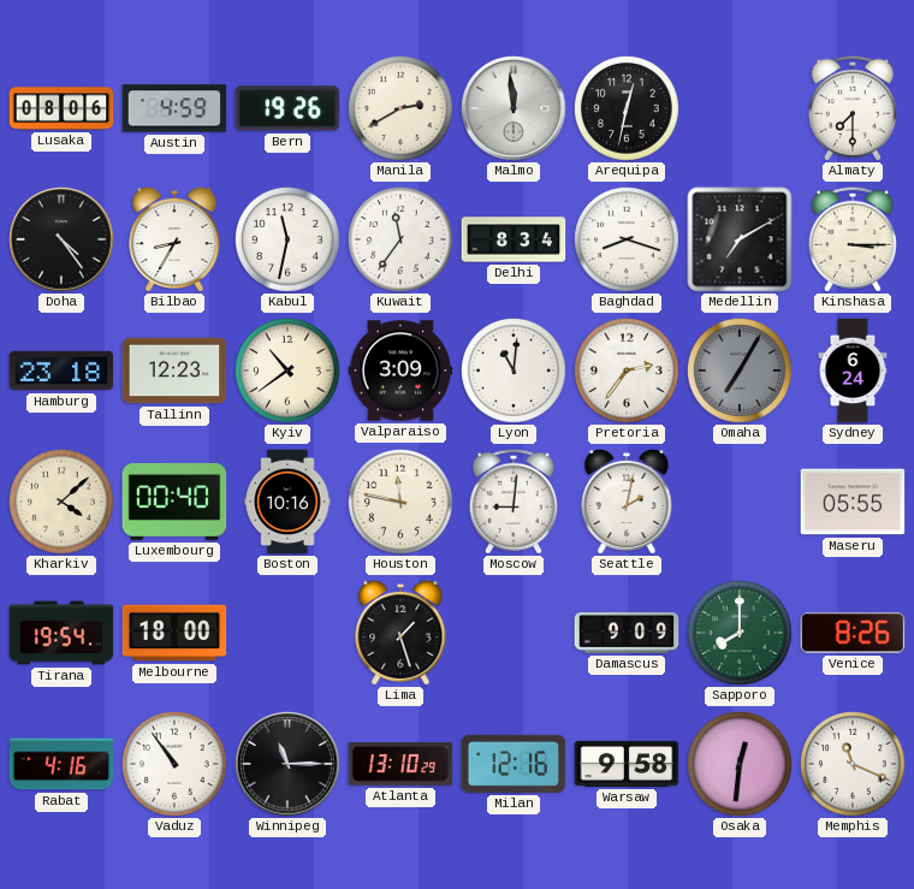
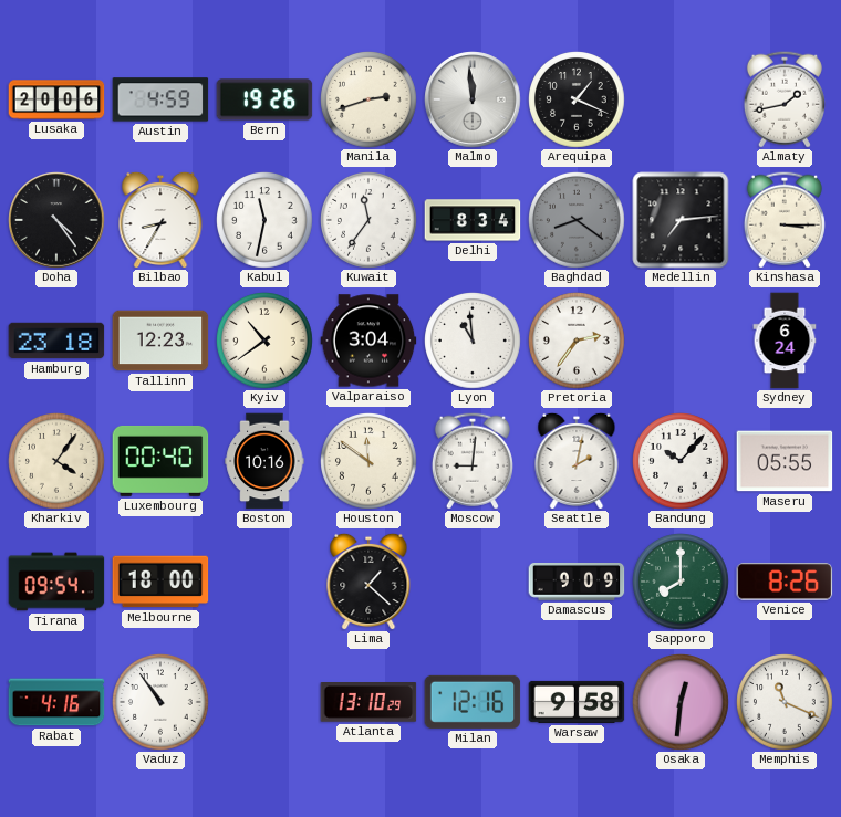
Lusaka: 08:06 -> 20:06
Manila: 2:40 -> 2:42
Arequipa: 12:32 -> 1:19
Almaty: 7:30 -> 1:43
Baghdad: 8:18 -> 8:21
Baghdad dial: white -> grey
Medellin: 7:10 -> 7:14
Valparaiso: 3:09 -> 3:04
Lyon: 11:01 -> 10:59
Omaha: 7:05 -> none
Kharkiv: 4:08 -> 4:06
Houston: 11:47 -> 11:51
Bandung: none -> 10:07
Tirana: 19:54 -> 09:54
Lima: 1:27 -> 1:22
Winnipeg: 11:15 -> none
